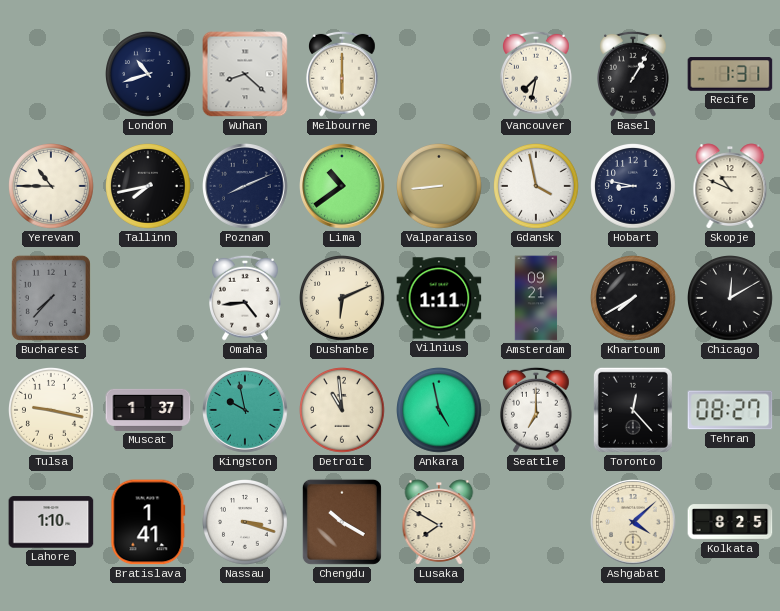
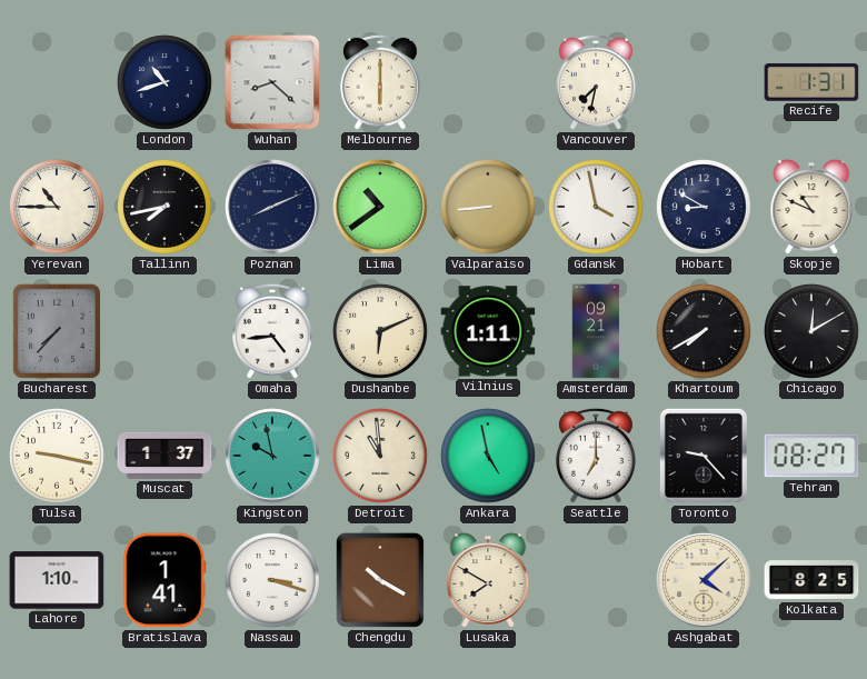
Basel: 1:05 -> none
Hobart: 8:47 -> 8:50
Toronto: 12:23 -> 9:23
